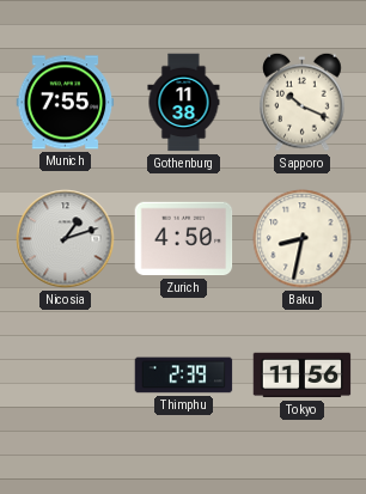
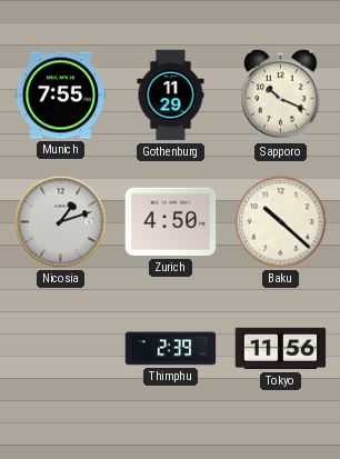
Gothenburg: 11:38 -> 11:29
Baku: 8:32 -> 10:22
